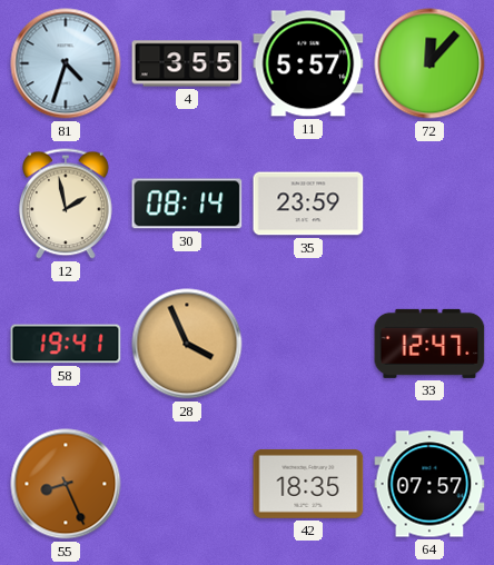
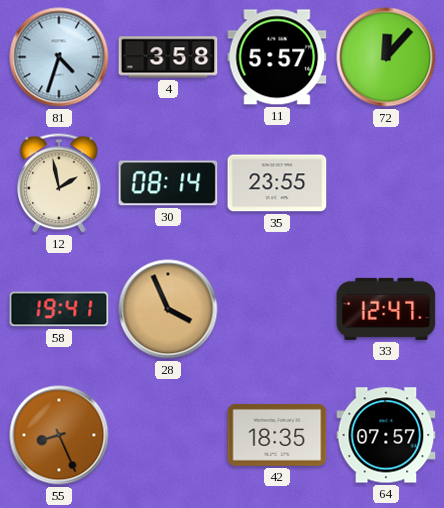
4: 3:55 -> 3:58
35: 23:59 -> 23:55
